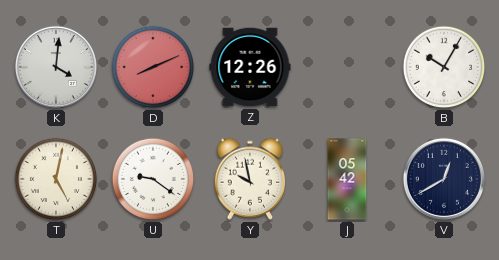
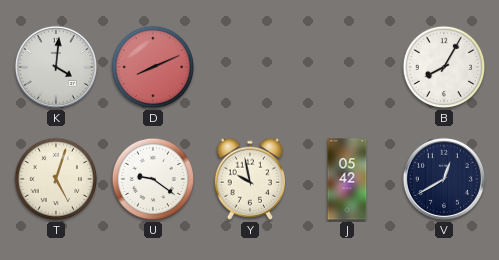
Z: 12:26 -> none
B: 10:05 -> 8:05
T: 5:02 -> 5:03
